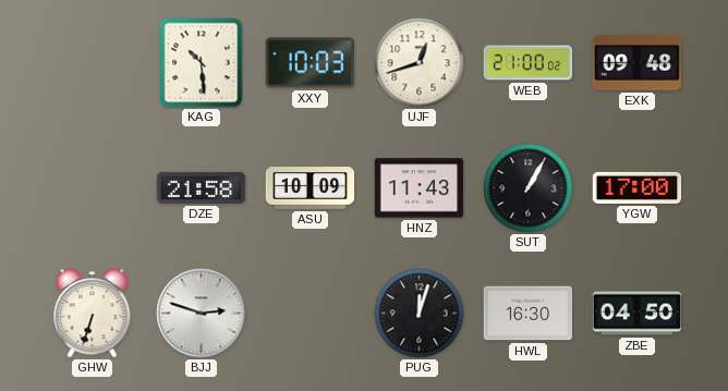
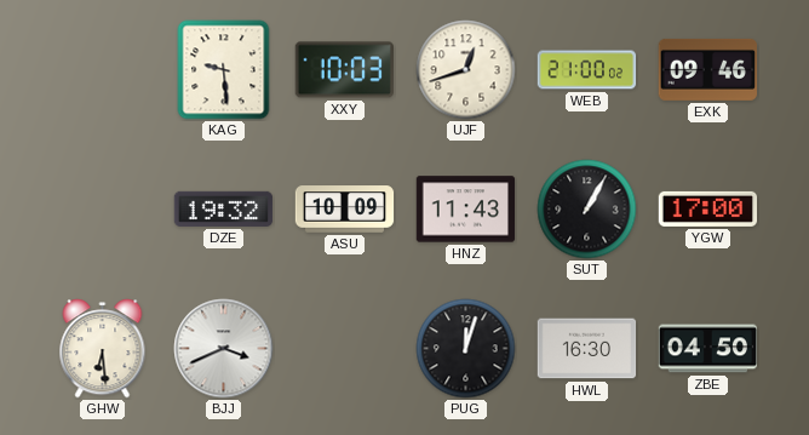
KAG: 10:29 -> 9:29
EXK: 09:48 -> 09:46
DZE: 21:58 -> 19:32
GHW: 6:33 -> 6:29
BJJ: 2:48 -> 3:41
